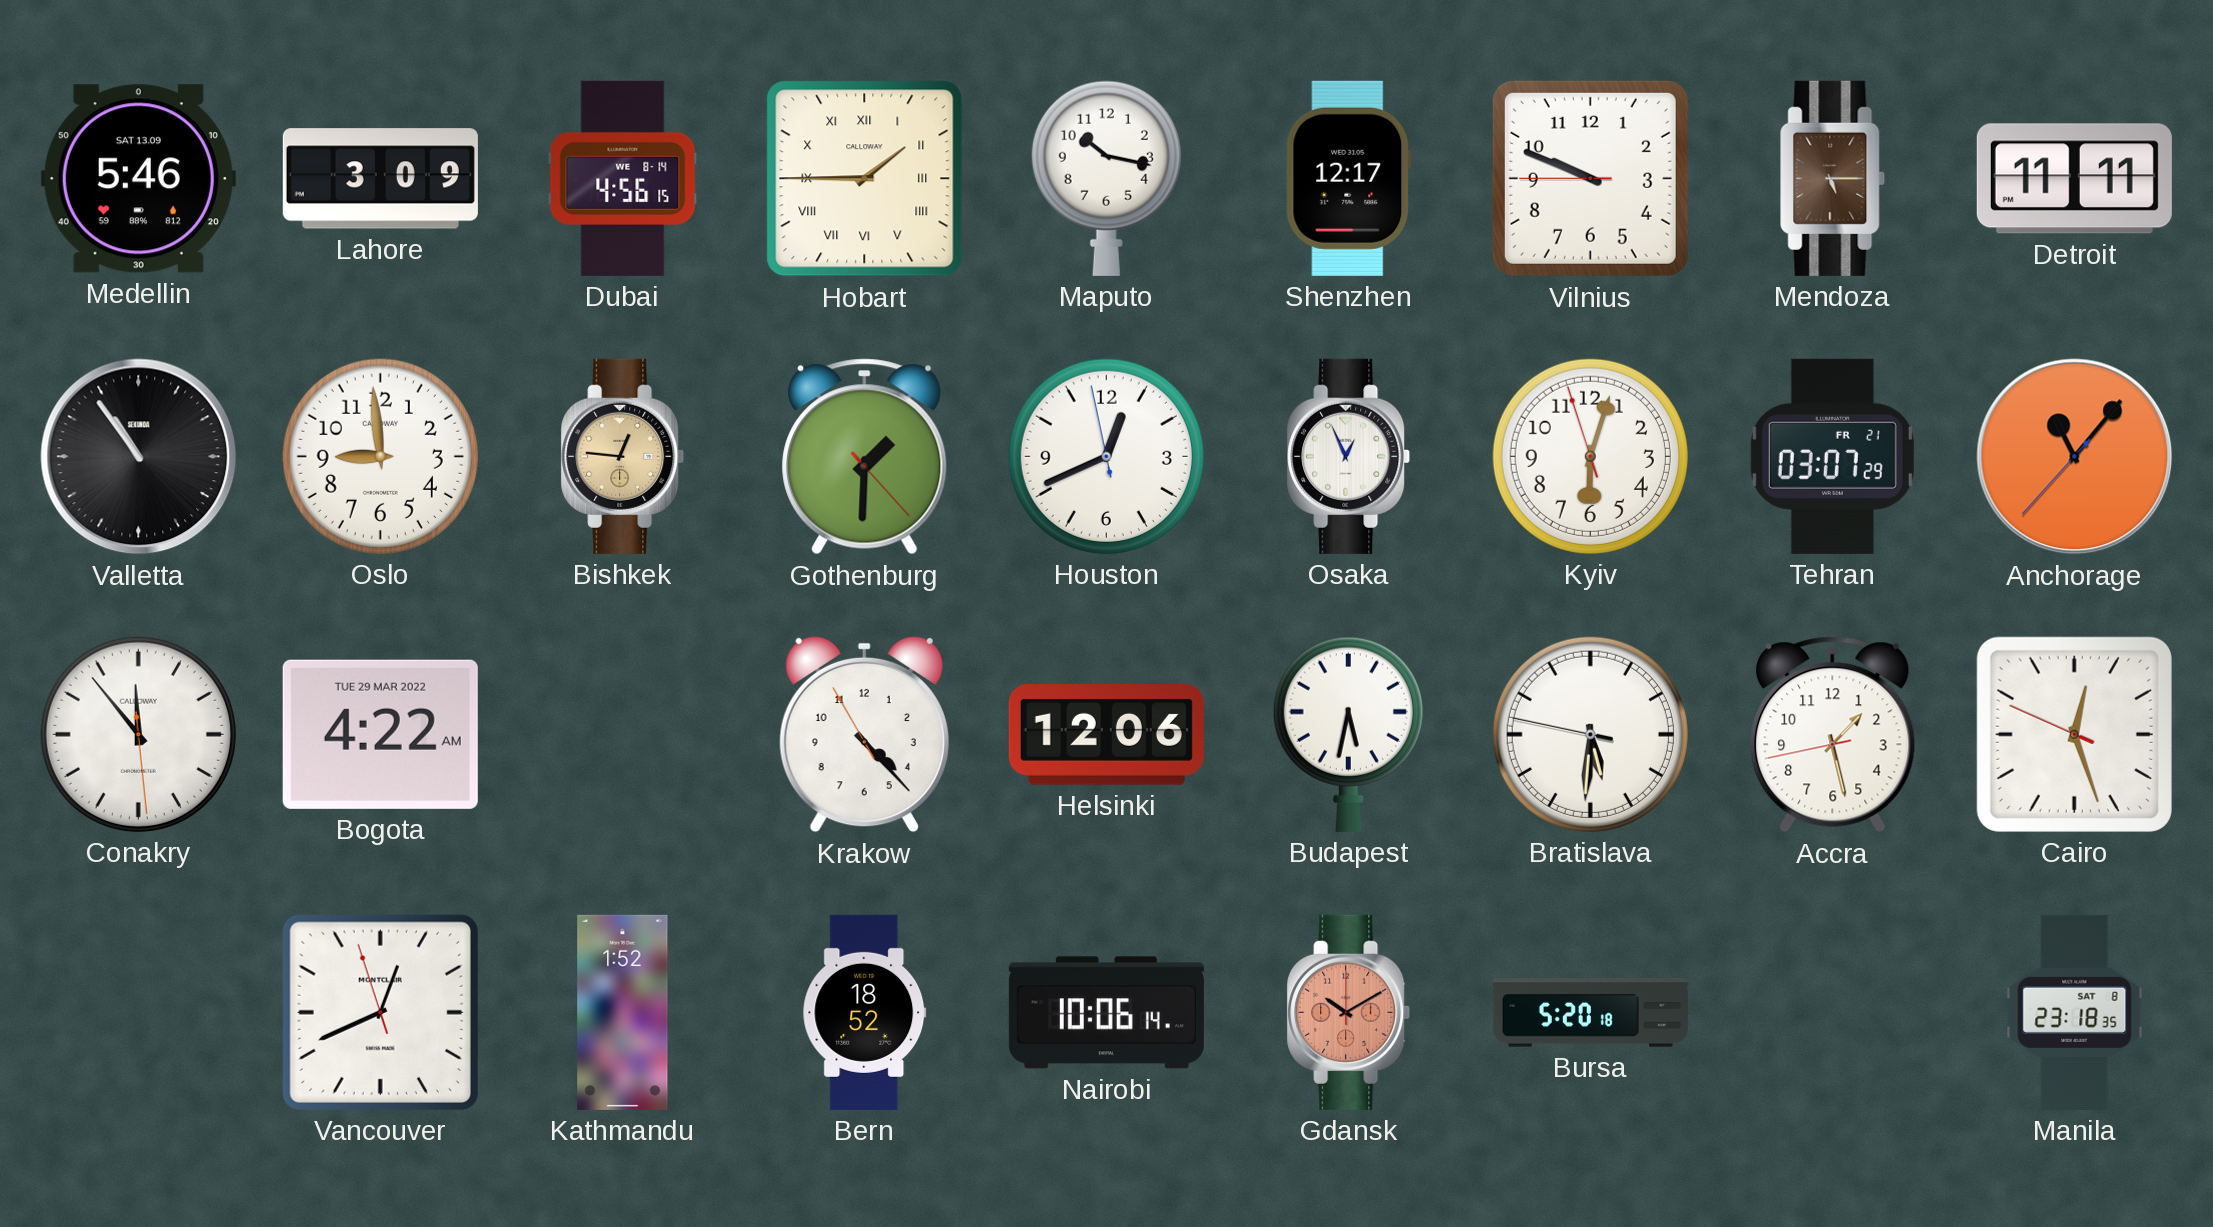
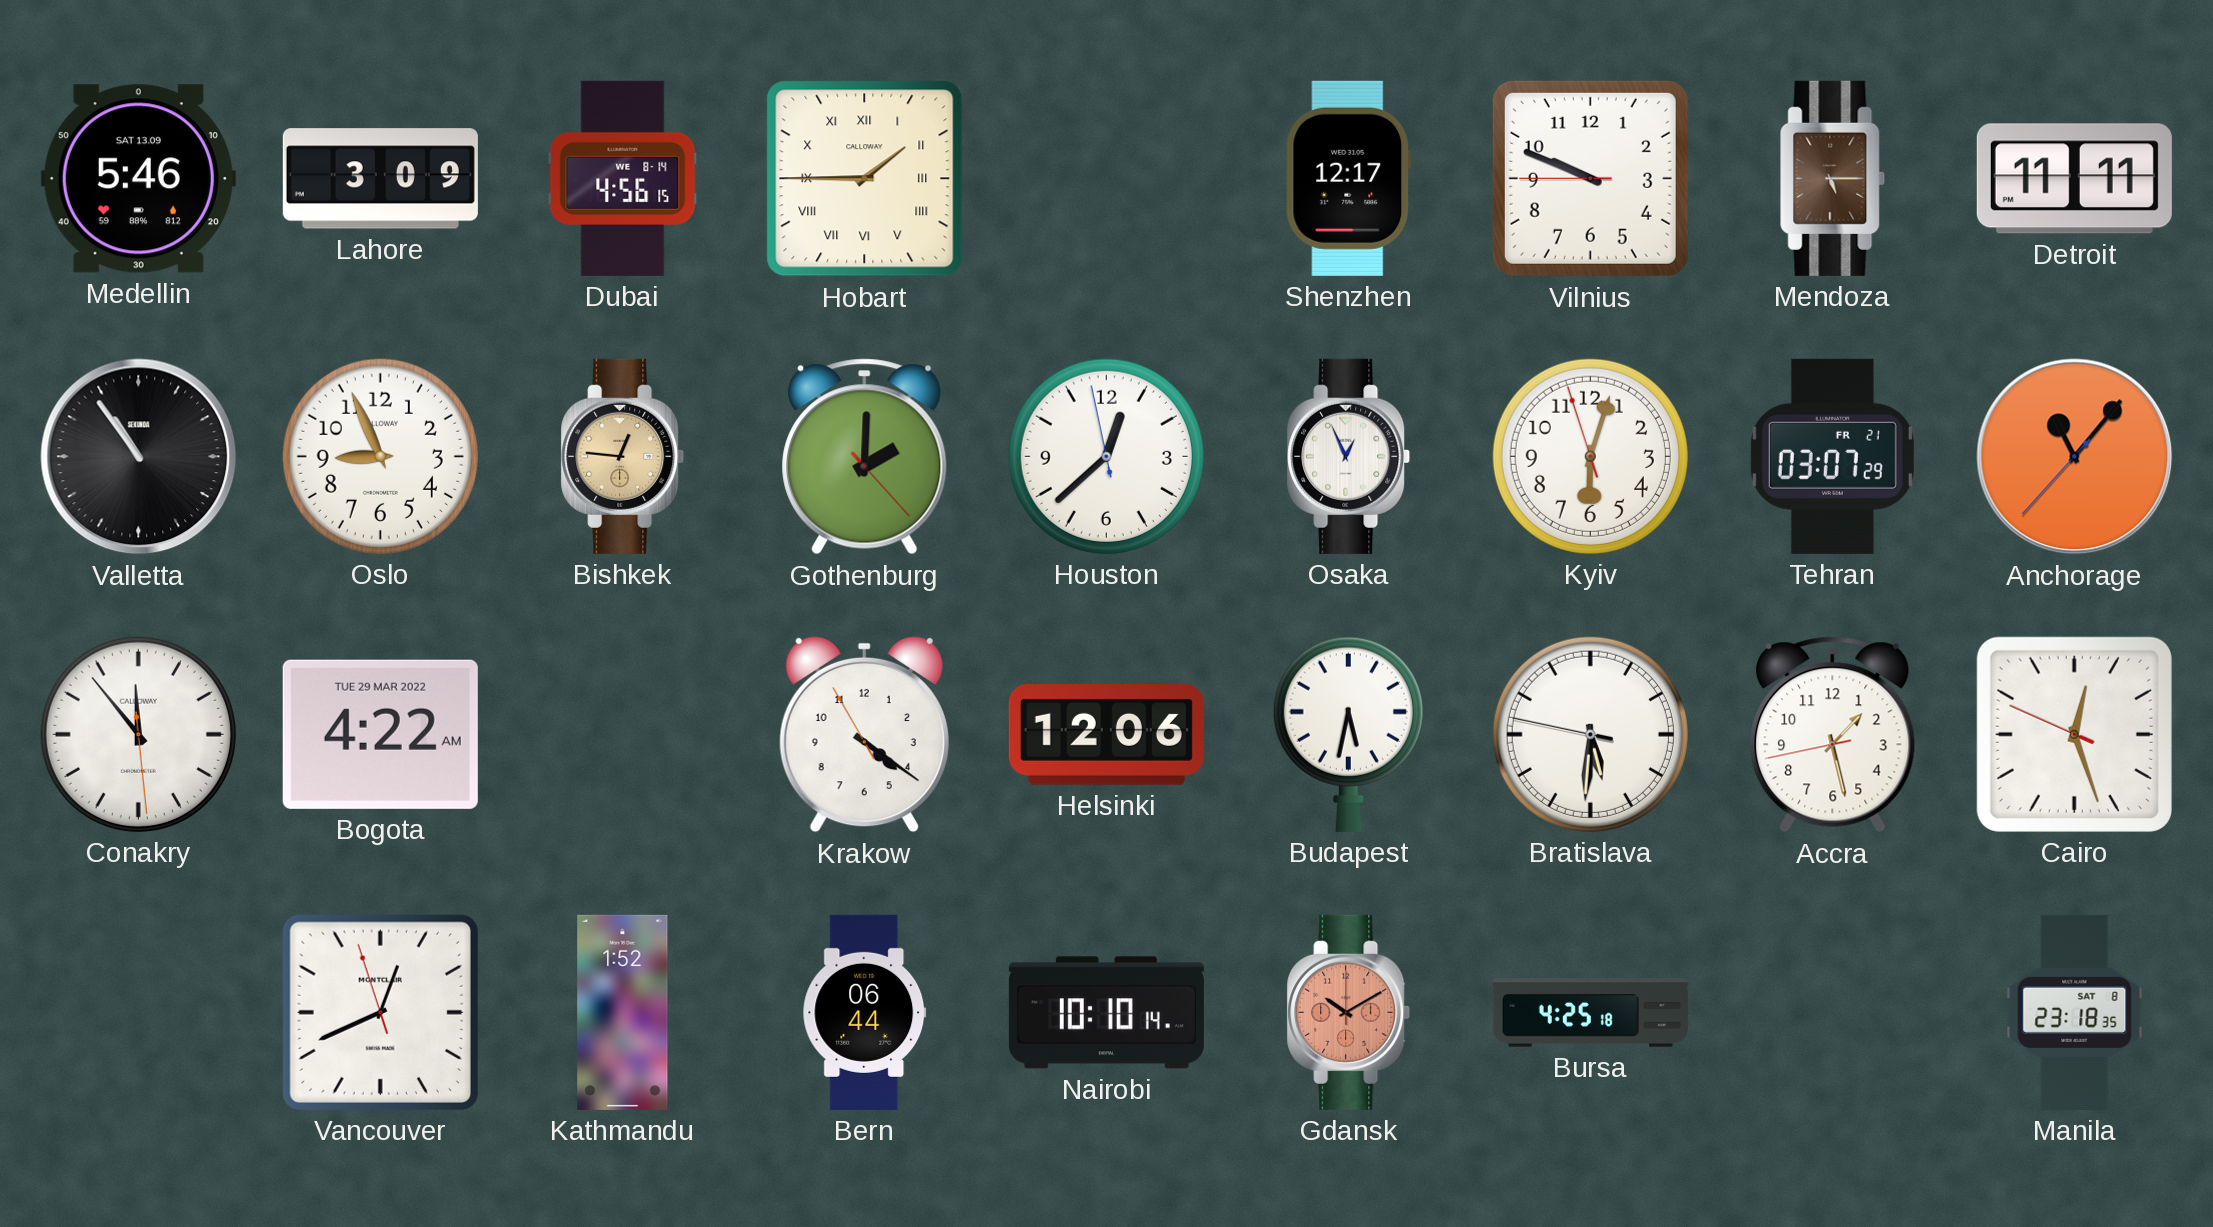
Maputo: 10:17 -> none
Oslo: 8:59 -> 8:56
Gothenburg: 1:30 -> 2:00
Houston: 12:40 -> 12:37
Krakow: 4:22 -> 4:20
Bern: 18:52 -> 06:44
Nairobi: 10:06 -> 10:10
Bursa: 5:20 -> 4:25
